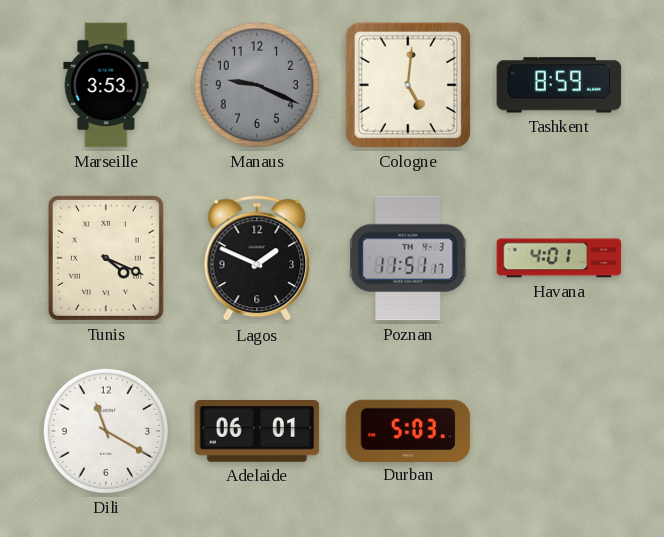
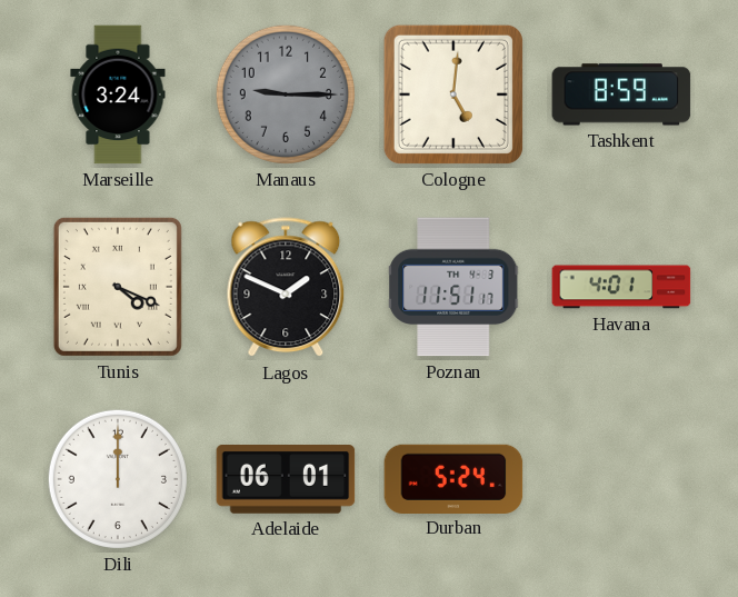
Marseille: 3:53 -> 3:24
Manaus: 9:19 -> 9:15
Dili: 11:20 -> 12:00
Durban: 5:03 -> 5:24
